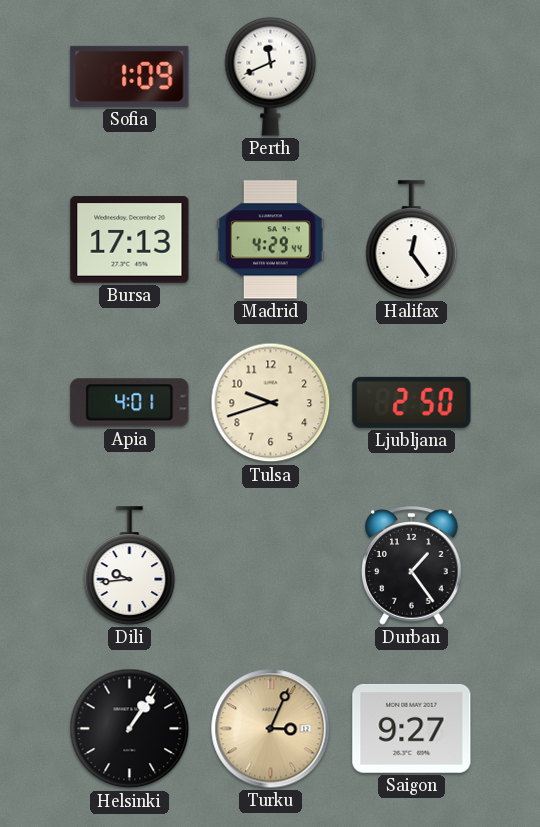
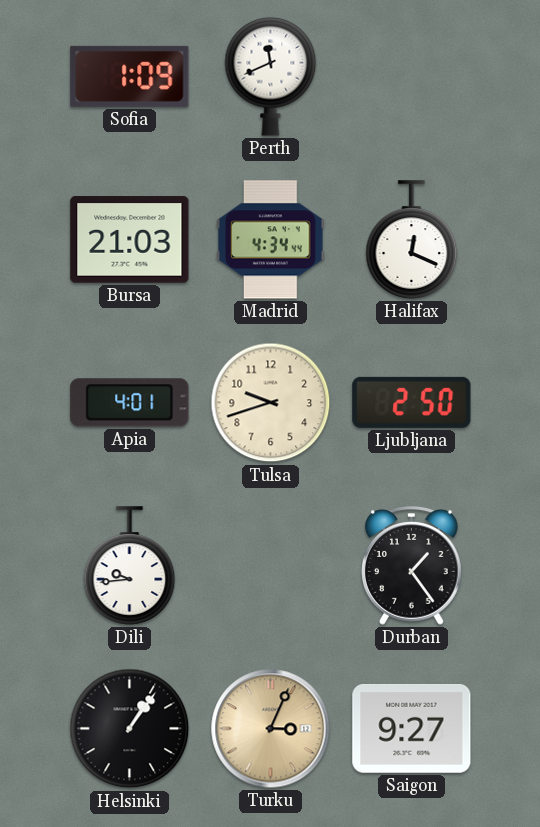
Bursa: 17:13 -> 21:03
Madrid: 4:29 -> 4:34
Halifax: 12:24 -> 12:19
